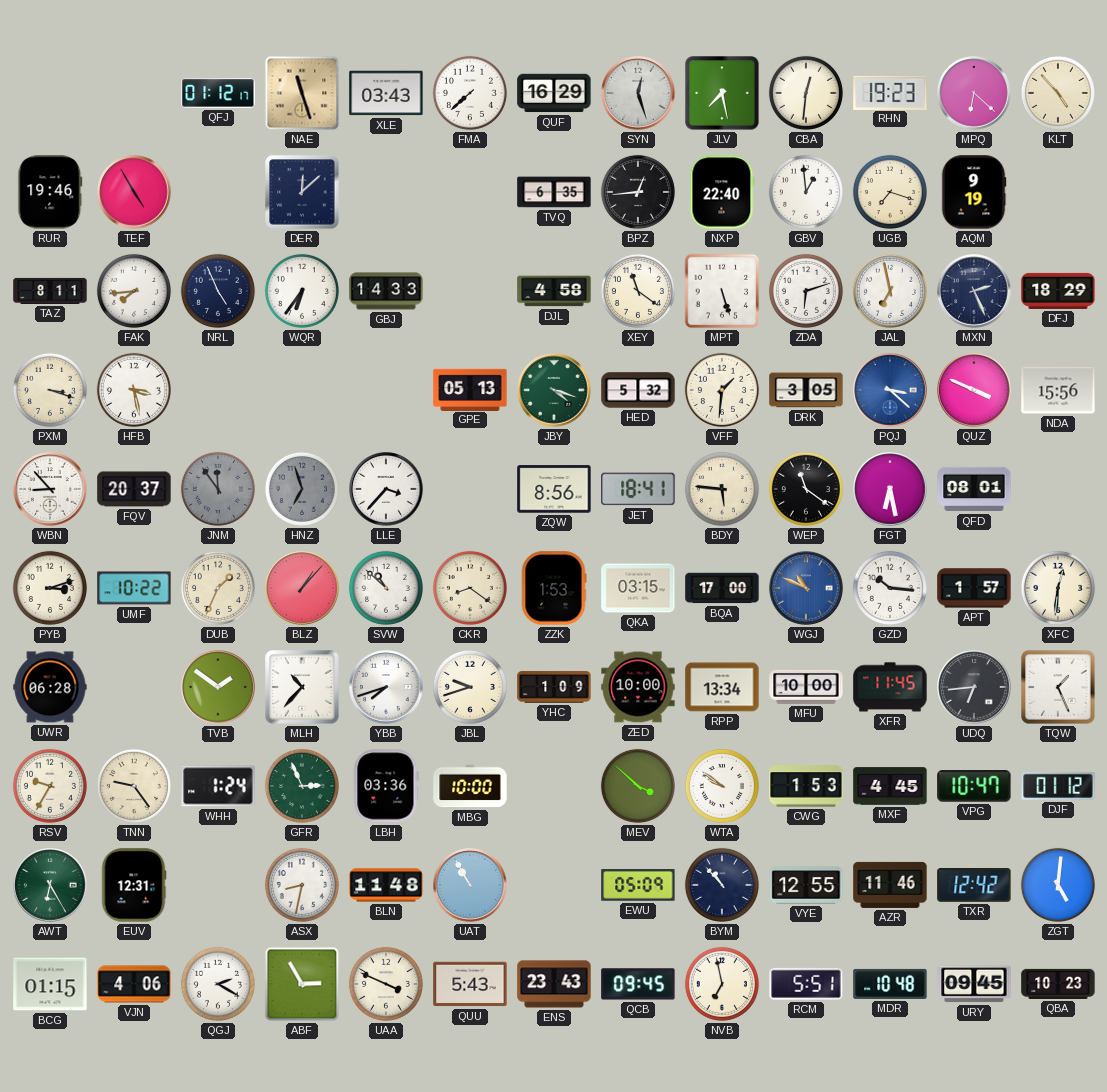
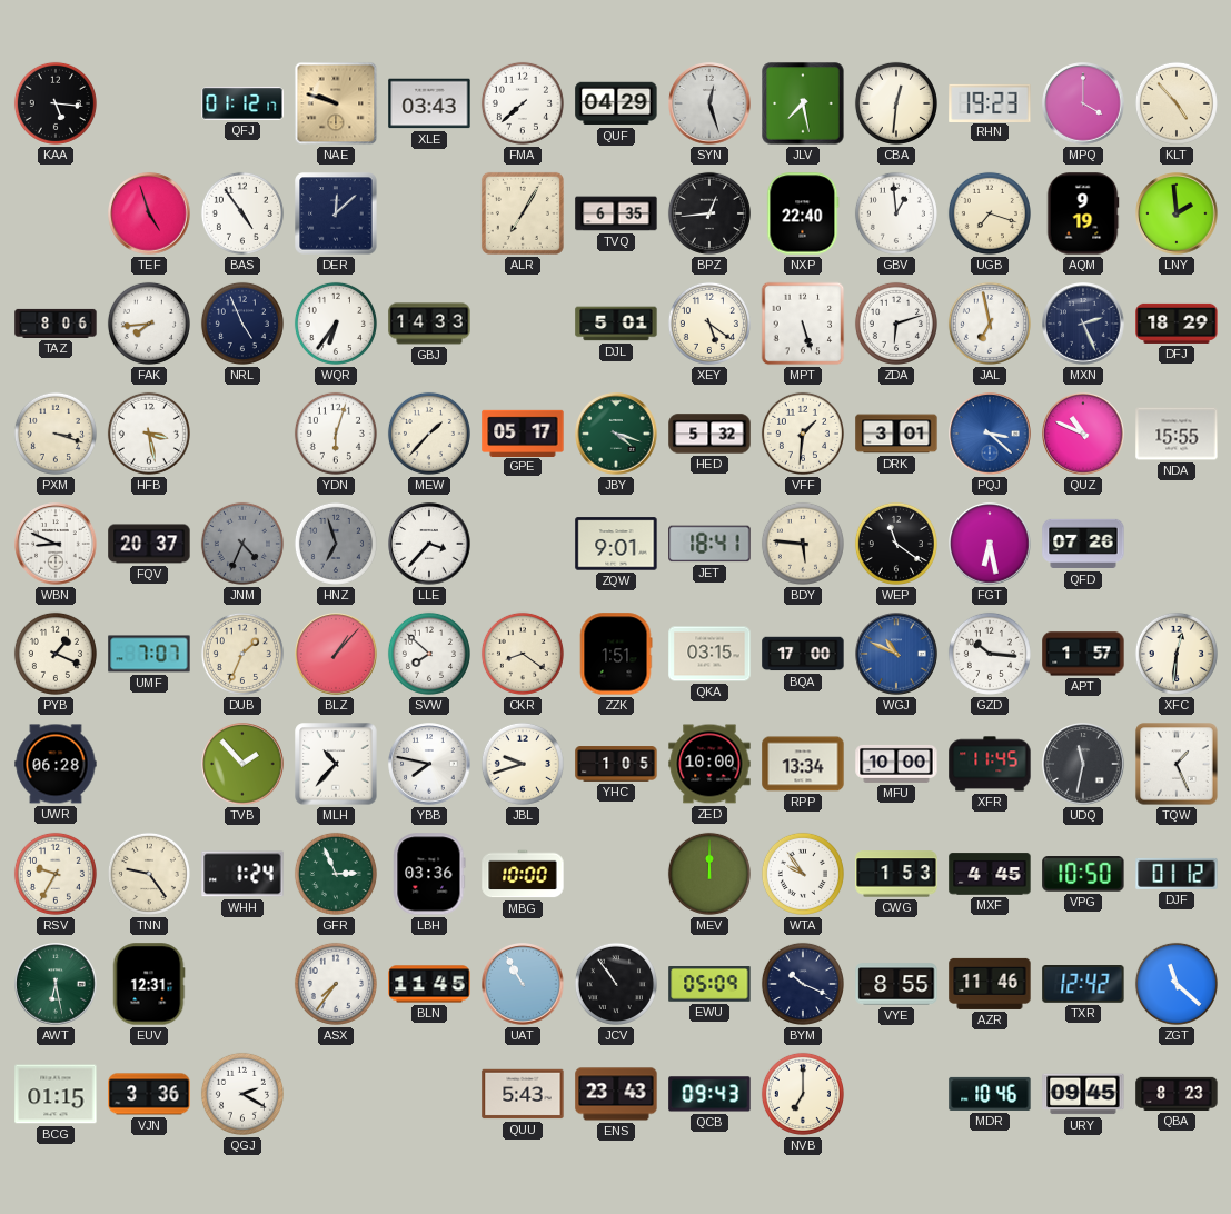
KAA: none -> 5:16
NAE: 11:27 -> 9:48
QUF: 16:29 -> 04:29
MPQ: 6:22 -> 4:00
RUR: 19:46 -> none
TEF: 4:55 -> 4:57
BAS: none -> 4:54
ALR: none -> 7:05
LNY: none -> 1:59
TAZ: 8:11 -> 8:06
DJL: 4:58 -> 5:01
XEY: 11:21 -> 5:21
YDN: none -> 6:03
MEW: none -> 1:37
GPE: 05:13 -> 05:17
DRK: 3:05 -> 3:01
QUZ: 3:49 -> 10:49
NDA: 15:56 -> 15:55
WBN: 8:53 -> 8:49
JNM: 11:54 -> 4:34
ZQW: 8:56 -> 9:01
QFD: 08:01 -> 07:26
PYB: 3:12 -> 1:19
UMF: 10:22 -> 7:07
SVW: 10:52 -> 7:52
ZZK: 1:53 -> 1:51
TVB: 1:51 -> 1:53
YBB: 7:42 -> 7:47
YHC: 1:09 -> 1:05
UDQ: 6:44 -> 11:32
MEV: 3:52 -> 12:00
WTA: 9:51 -> 9:54
VPG: 10:47 -> 10:50
AWT: 6:25 -> 6:28
ASX: 8:32 -> 7:36
BLN: 11:48 -> 11:45
JCV: none -> 10:54
BYM: 10:53 -> 10:19
VYE: 12:55 -> 8:55
ZGT: 5:01 -> 11:22
VJN: 4:06 -> 3:36
ABF: 2:55 -> none
UAA: 3:49 -> none
QCB: 09:45 -> 09:43
NVB: 6:58 -> 7:00
RCM: 5:51 -> none
MDR: 10:48 -> 10:46
QBA: 10:23 -> 8:23
